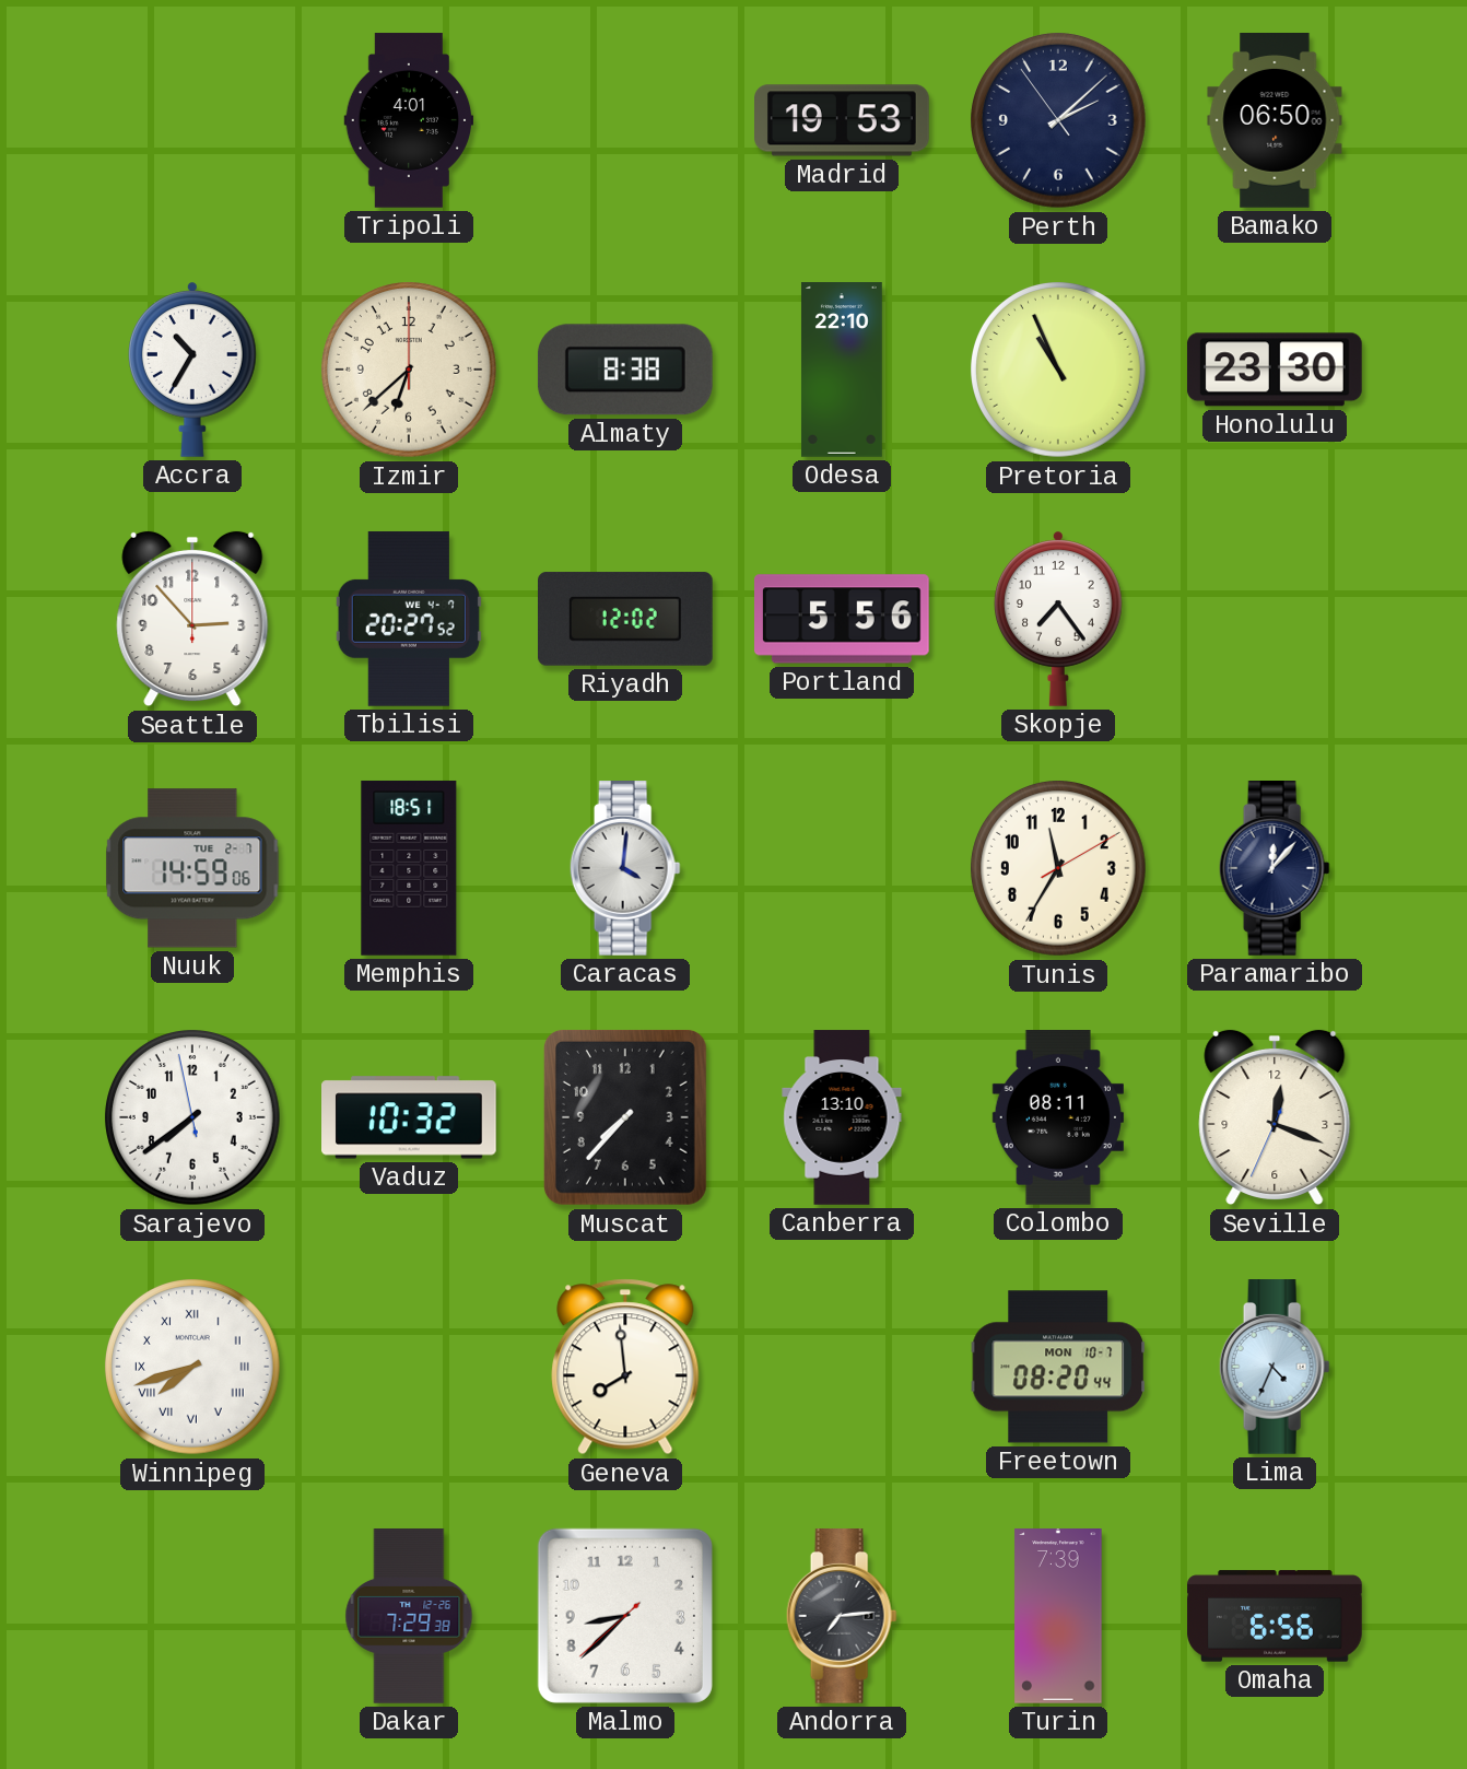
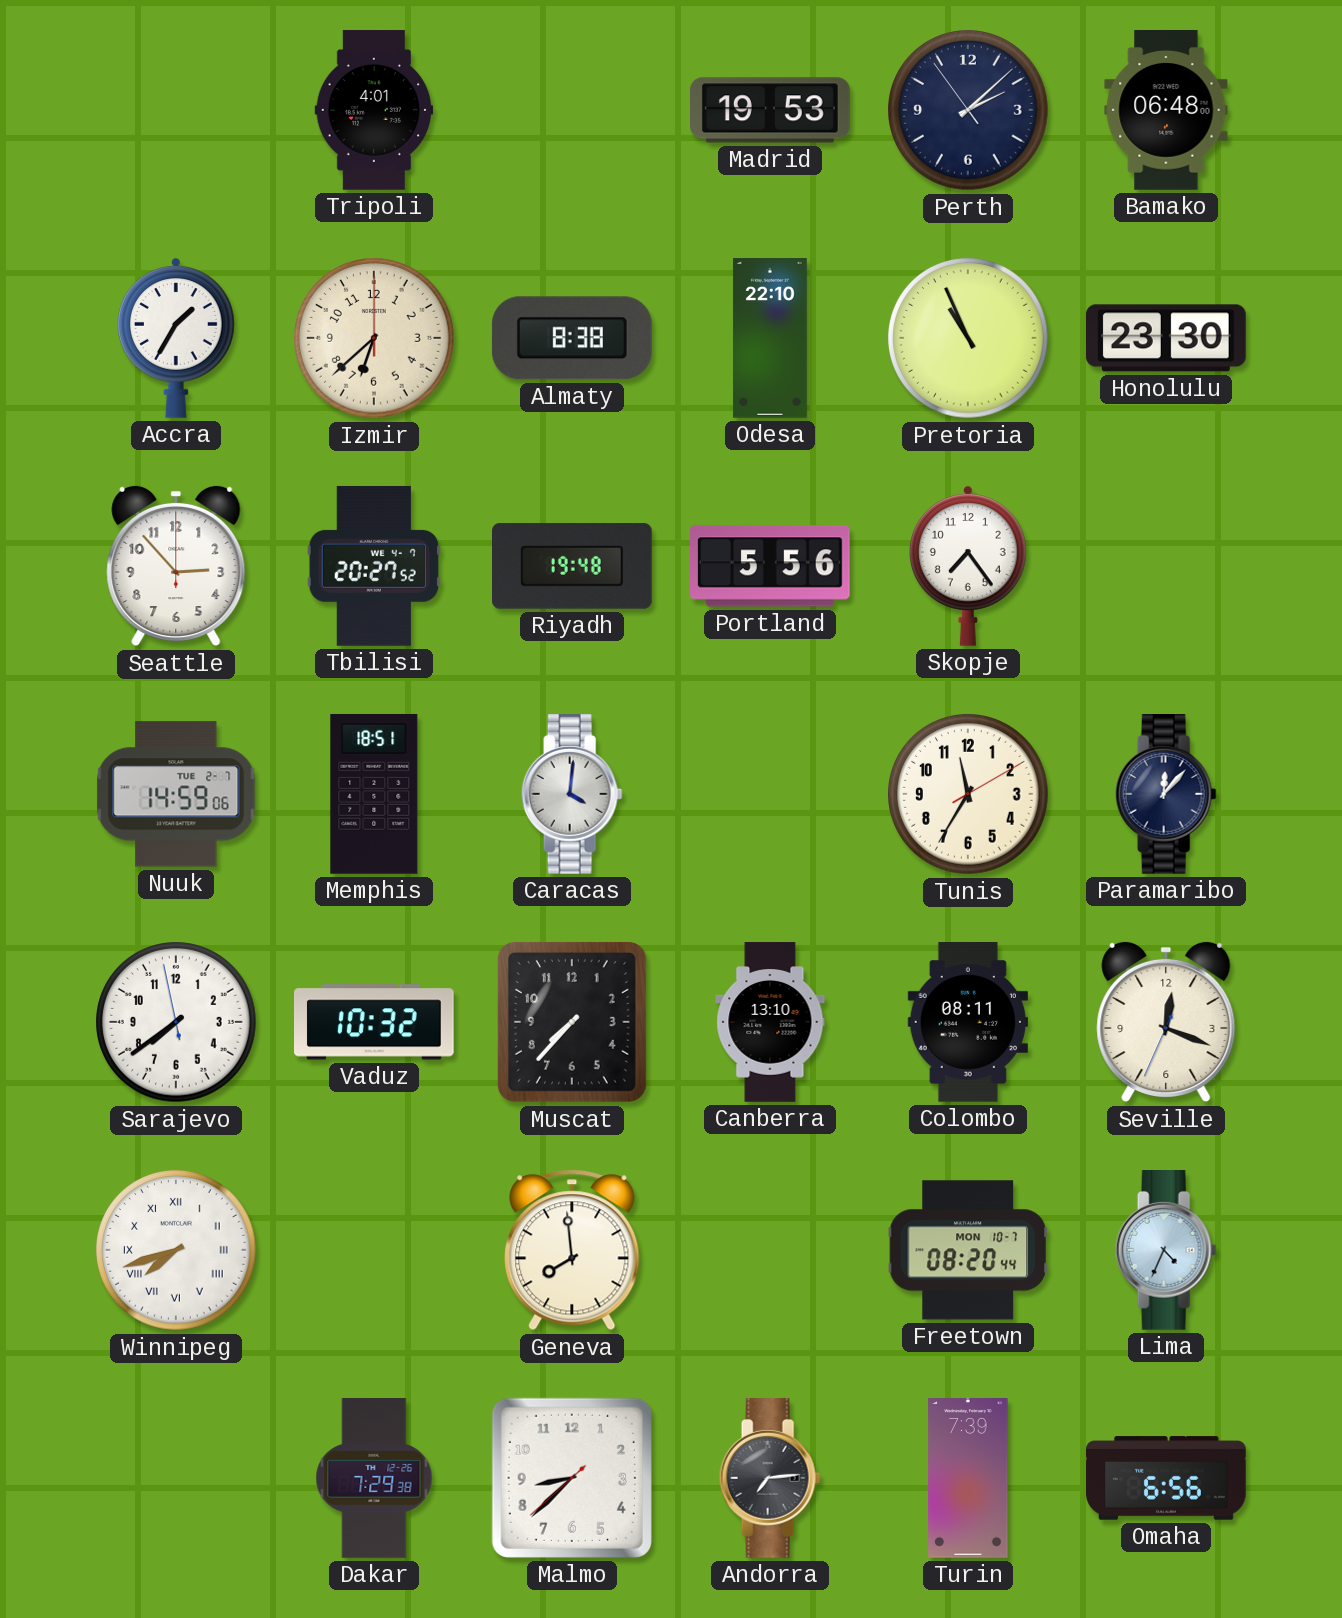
Bamako: 06:50 -> 06:48
Accra: 10:35 -> 1:35
Riyadh: 12:02 -> 19:48
